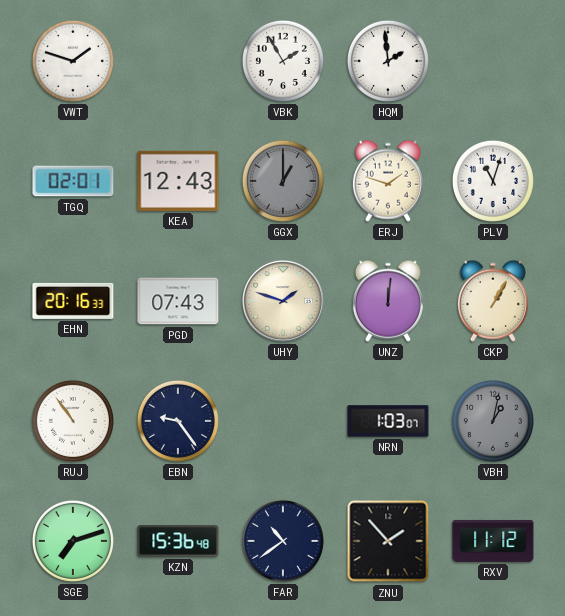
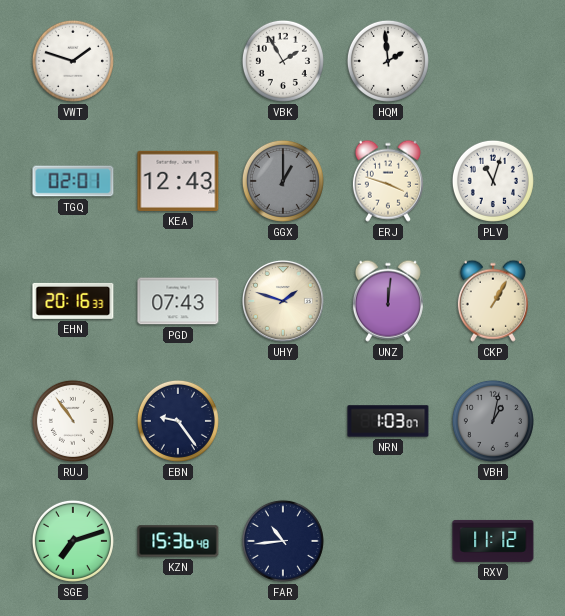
ERJ: 1:48 -> 3:48
FAR: 10:39 -> 10:44
ZNU: 1:53 -> none
